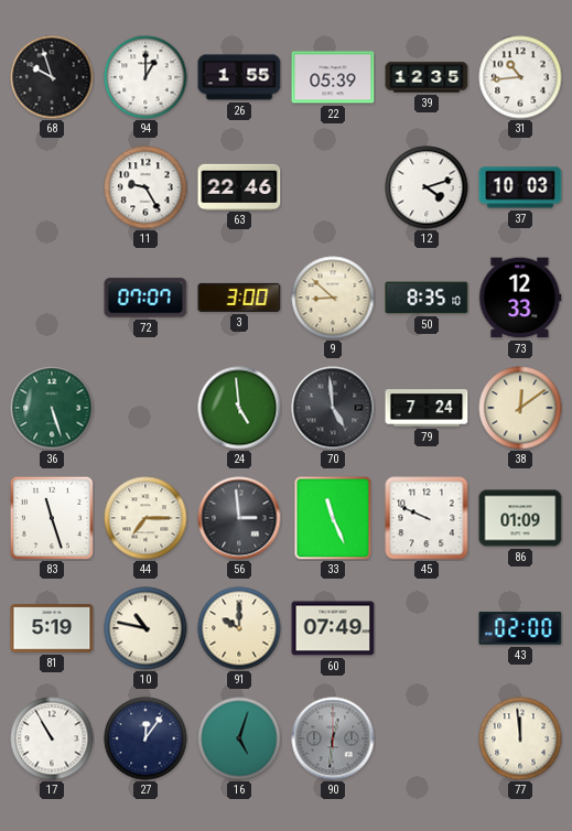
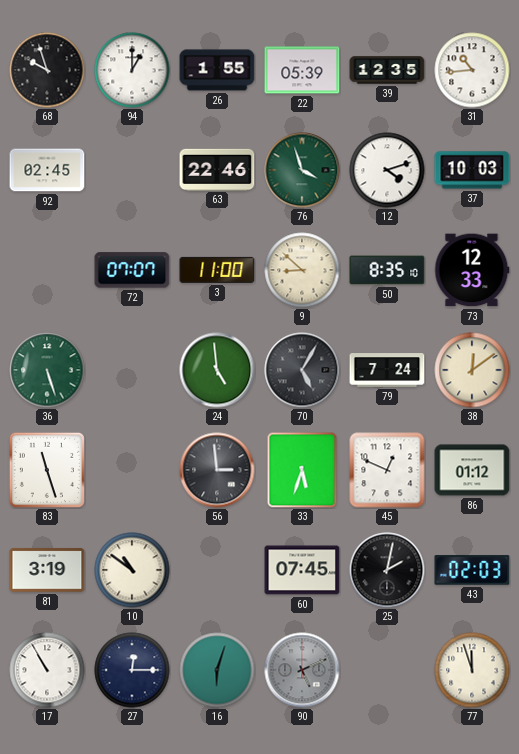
92: none -> 02:45
11: 9:25 -> none
76: none -> 3:57
3: 3:00 -> 11:00
70: 4:59 -> 5:05
44: 7:15 -> none
33: 11:26 -> 5:33
45: 9:49 -> 12:49
86: 01:09 -> 01:12
81: 5:19 -> 3:19
10: 10:47 -> 10:51
91: 10:00 -> none
60: 07:49 -> 07:45
25: none -> 2:02
43: 02:00 -> 02:03
27: 12:06 -> 12:15
16: 5:03 -> 6:03
90: 12:31 -> 5:11
77: 11:59 -> 11:57
